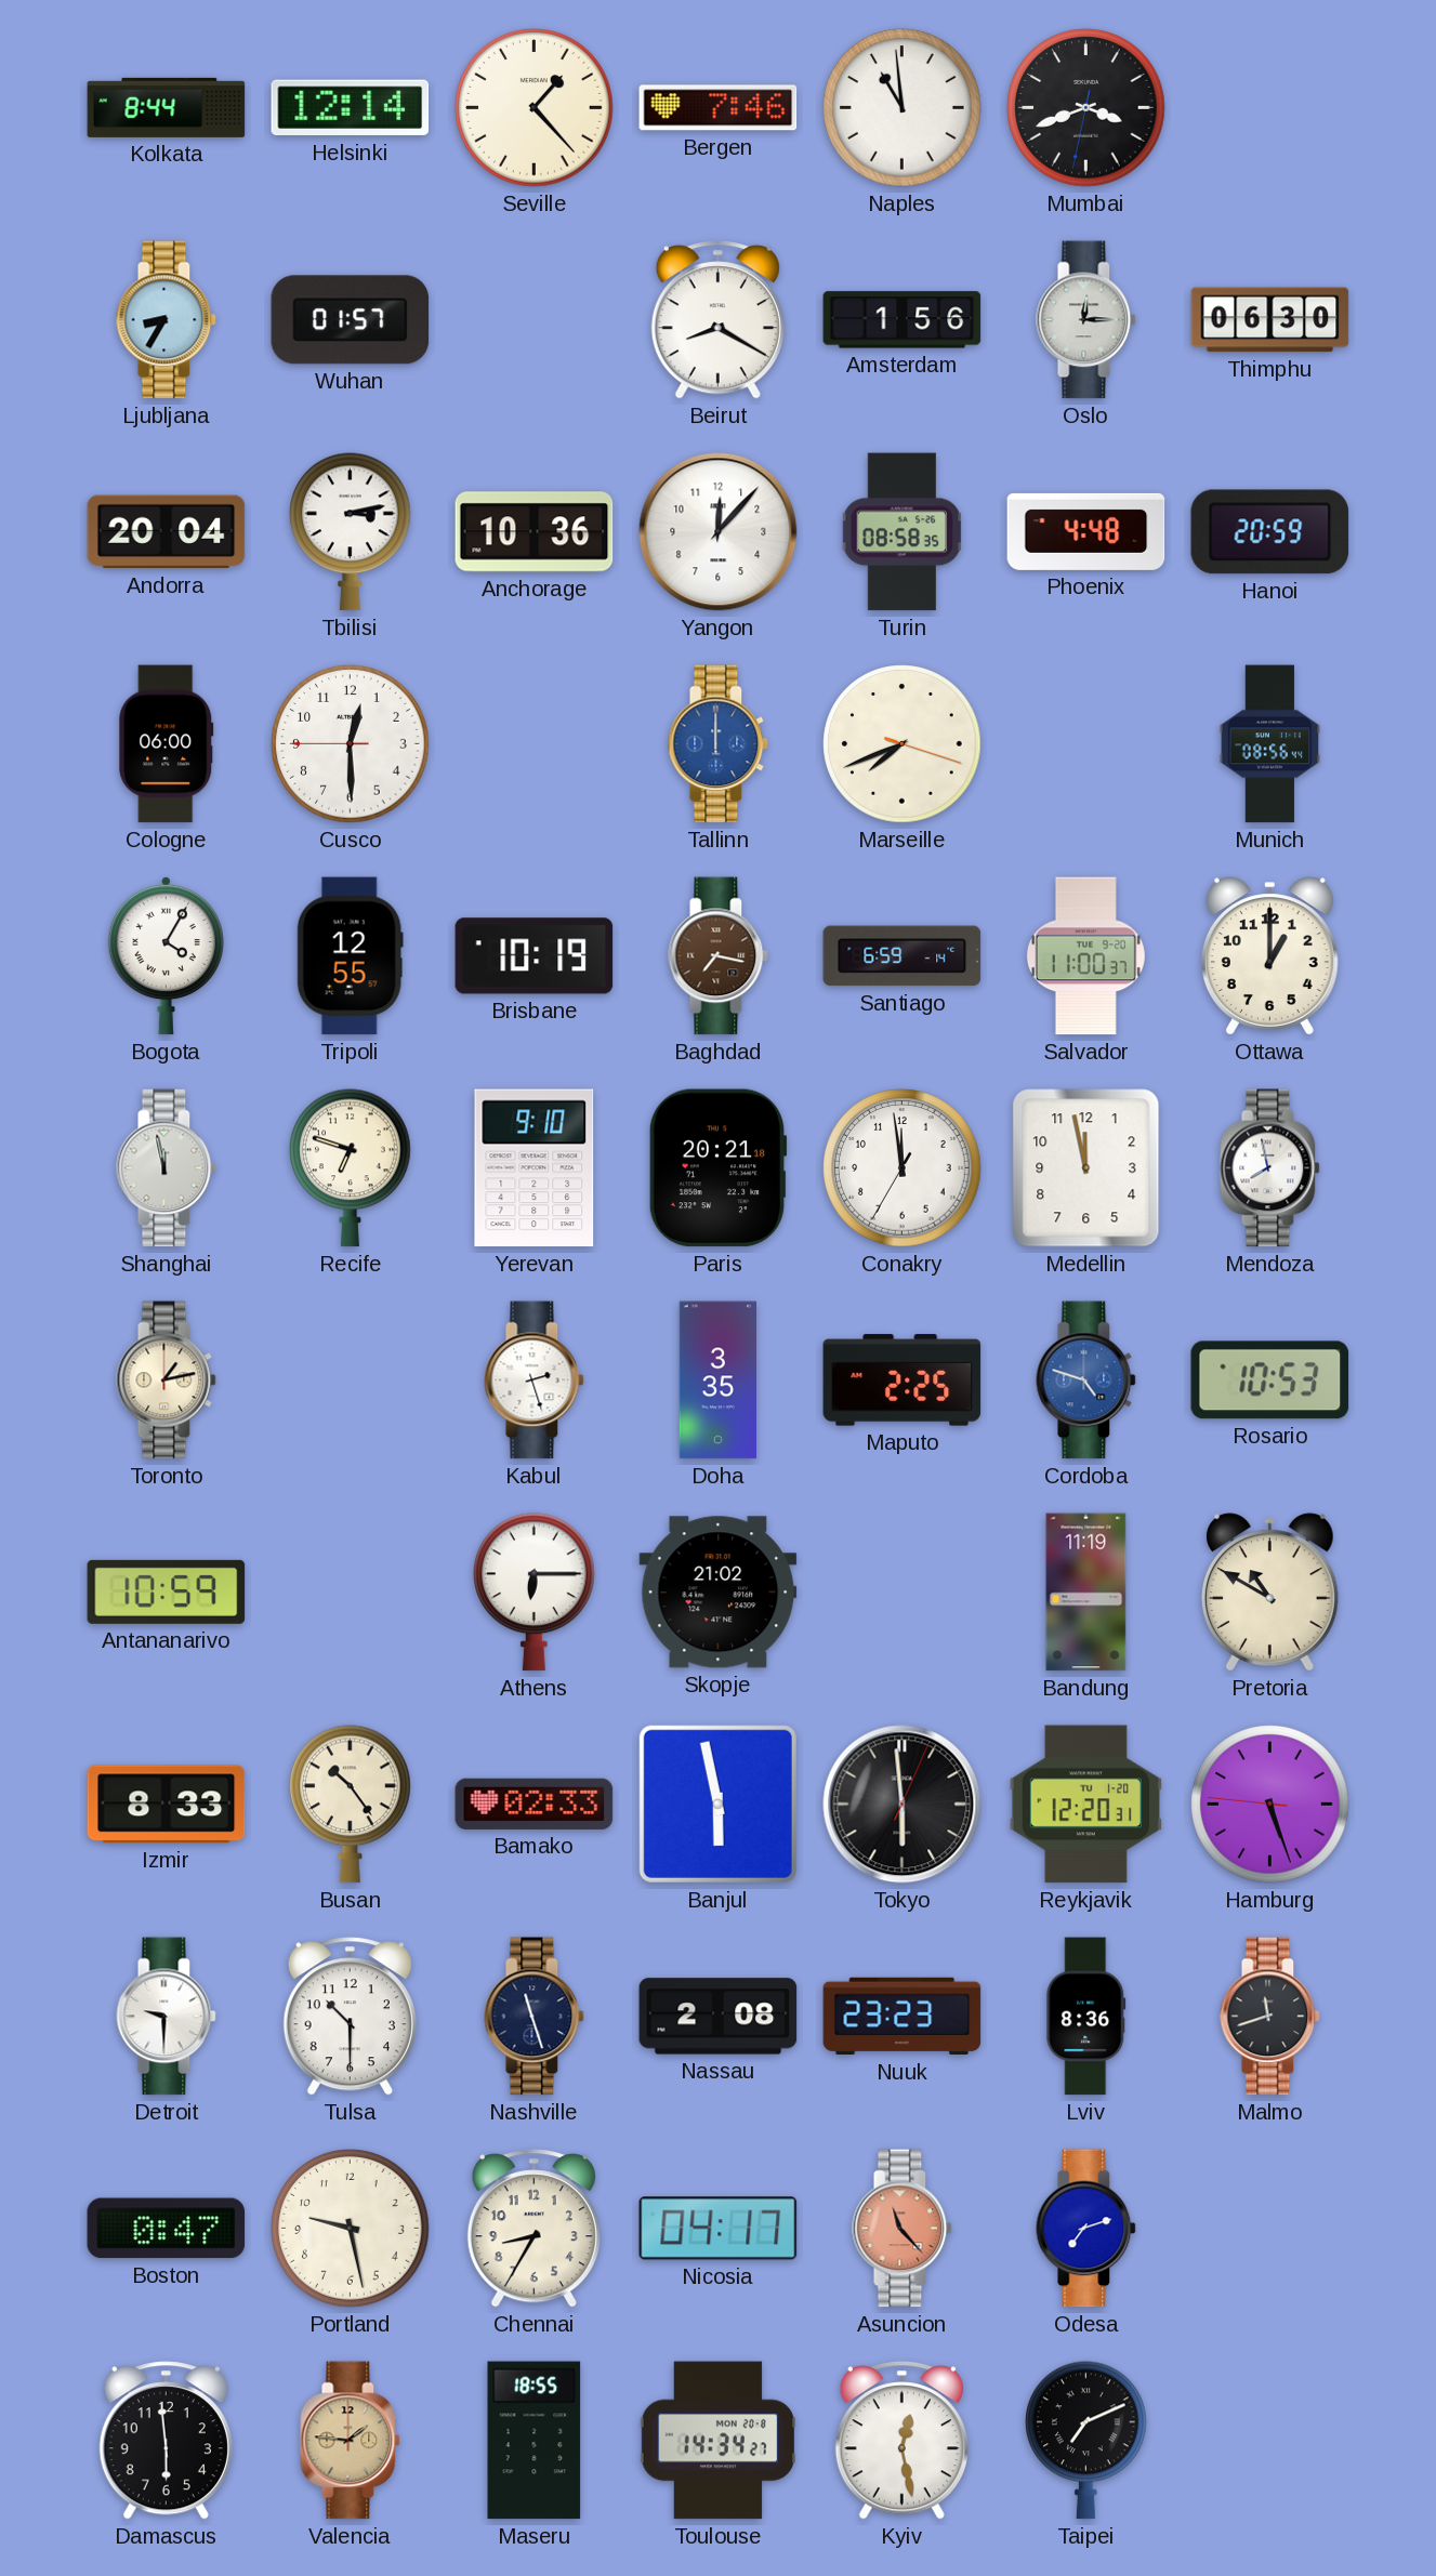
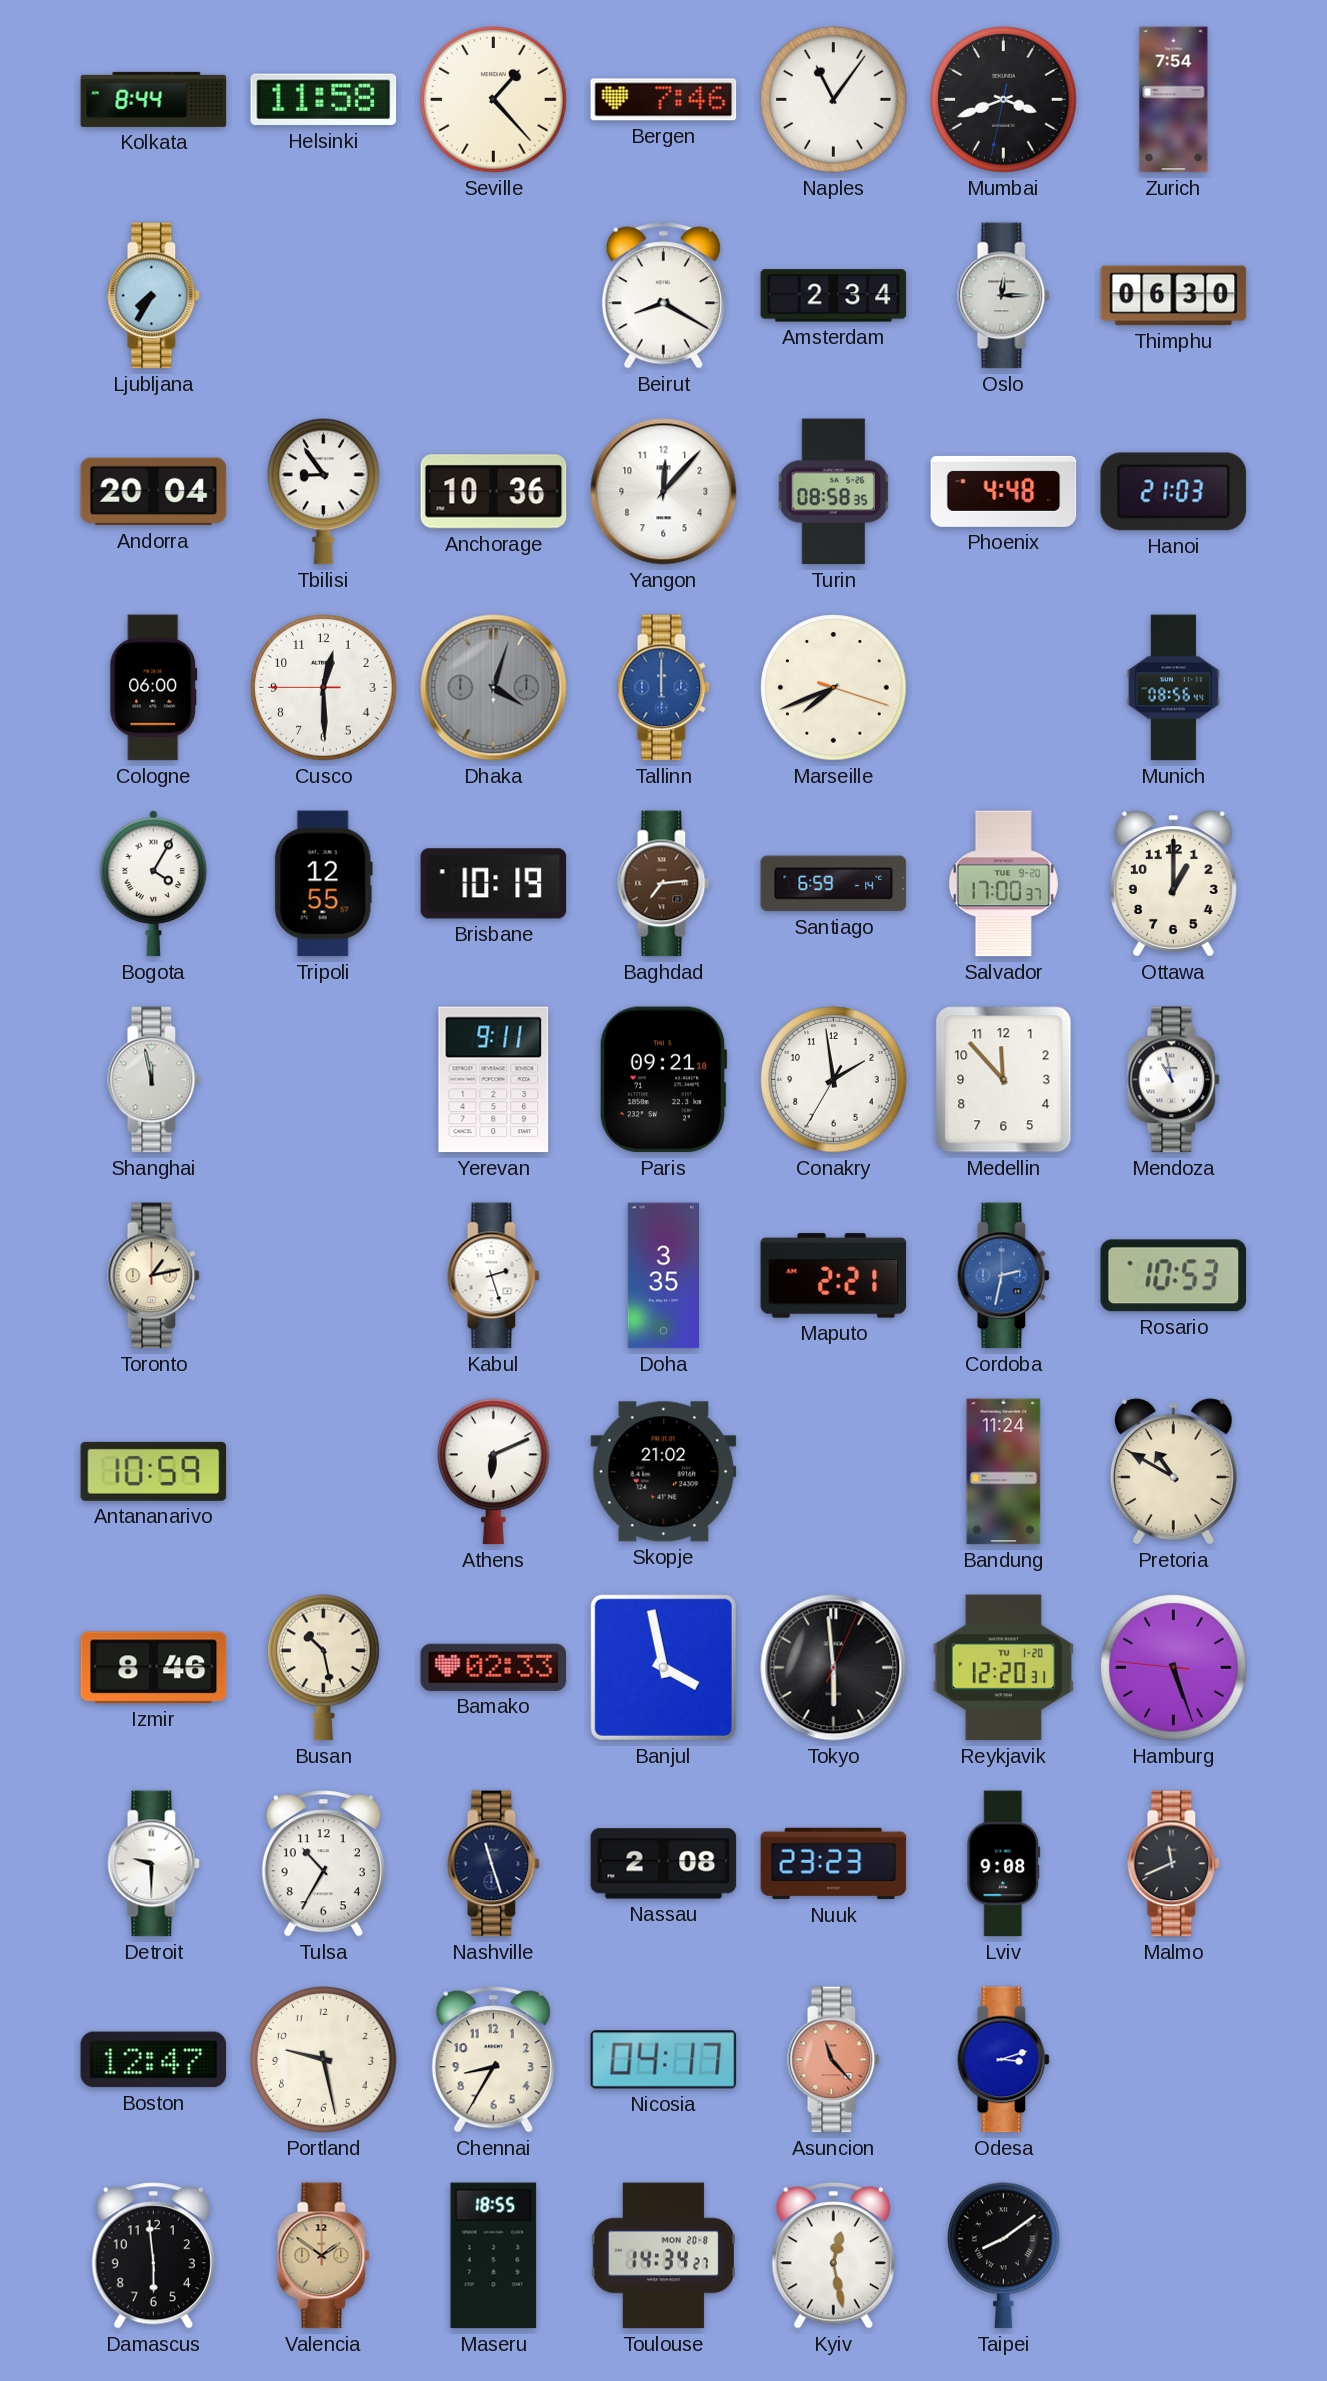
Helsinki: 12:14 -> 11:58
Naples: 10:59 -> 11:06
Zurich: none -> 7:54
Ljubljana: 8:35 -> 7:35
Wuhan: 01:57 -> none
Amsterdam: 1:56 -> 2:34
Tbilisi: 3:13 -> 8:54
Hanoi: 20:59 -> 21:03
Dhaka: none -> 4:03
Baghdad: 7:17 -> 7:14
Salvador: 11:00 -> 17:00
Recife: 6:48 -> none
Yerevan: 9:10 -> 9:11
Paris: 20:21 -> 09:21
Conakry: 11:58 -> 1:58
Medellin: 11:58 -> 11:53
Mendoza: 7:58 -> 10:58
Maputo: 2:25 -> 2:21
Cordoba: 4:48 -> 2:32
Athens: 6:15 -> 6:11
Bandung: 11:19 -> 11:24
Izmir: 8:33 -> 8:46
Busan: 10:24 -> 10:28
Banjul: 5:58 -> 3:58
Tulsa: 10:30 -> 10:35
Lviv: 8:36 -> 9:08
Malmo: 11:42 -> 11:41
Boston: 0:47 -> 12:47
Odesa: 7:12 -> 3:12
Valencia: 1:46 -> 1:51
Taipei: 7:11 -> 8:09
